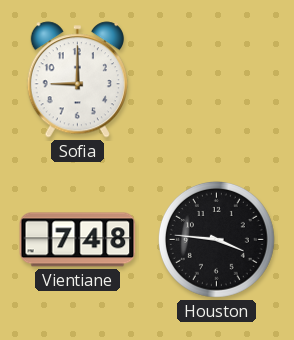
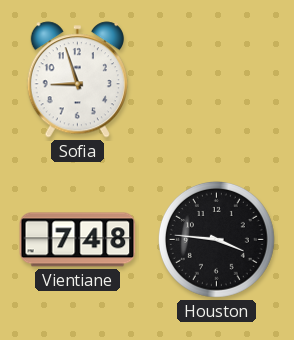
Sofia: 9:00 -> 8:57
